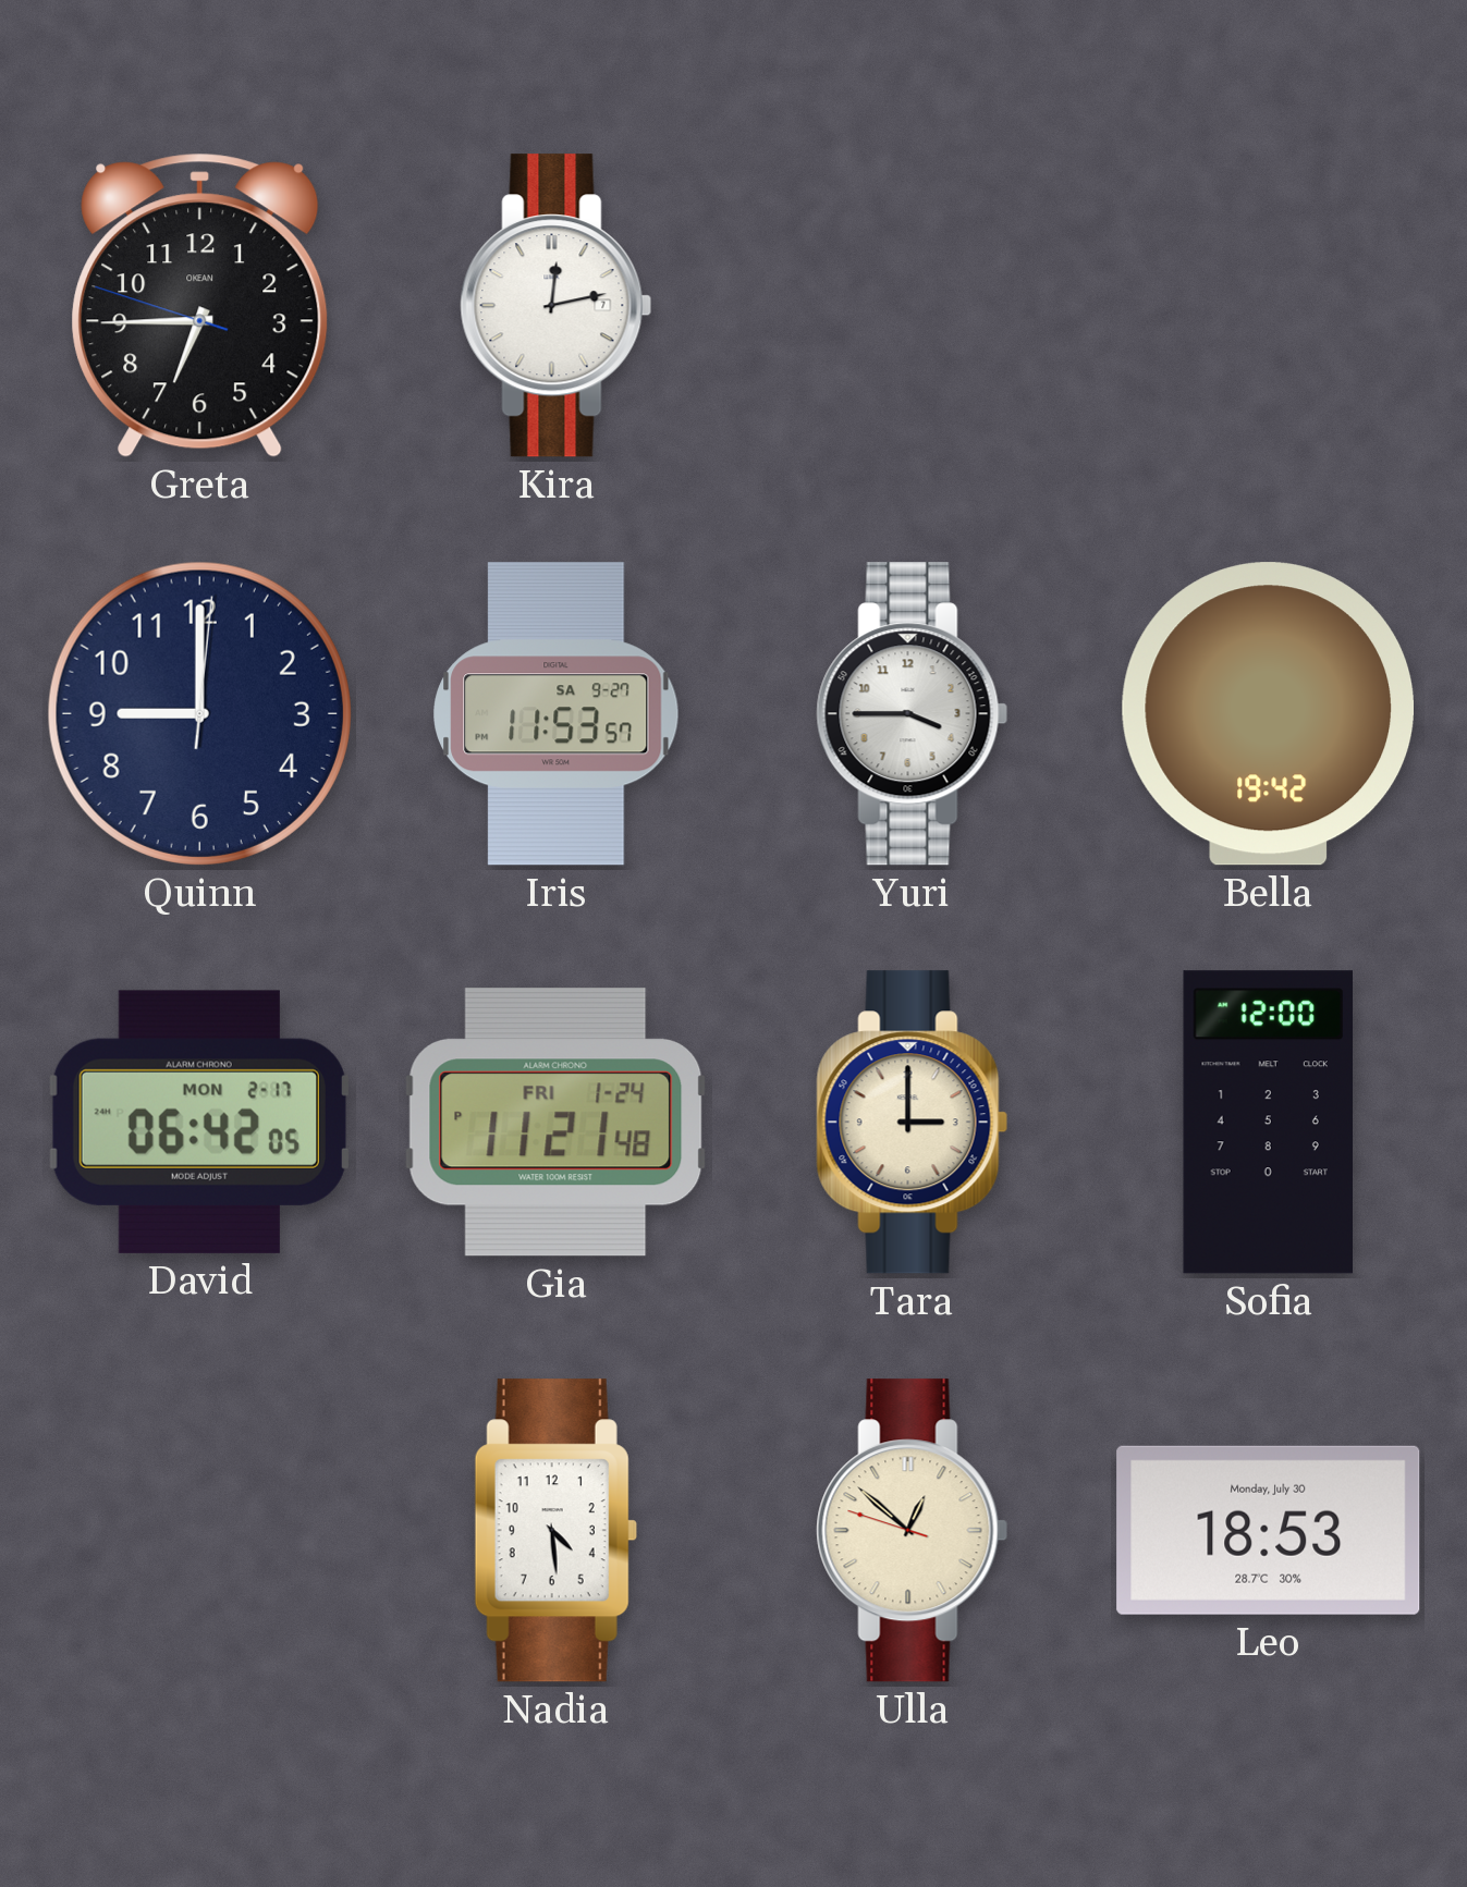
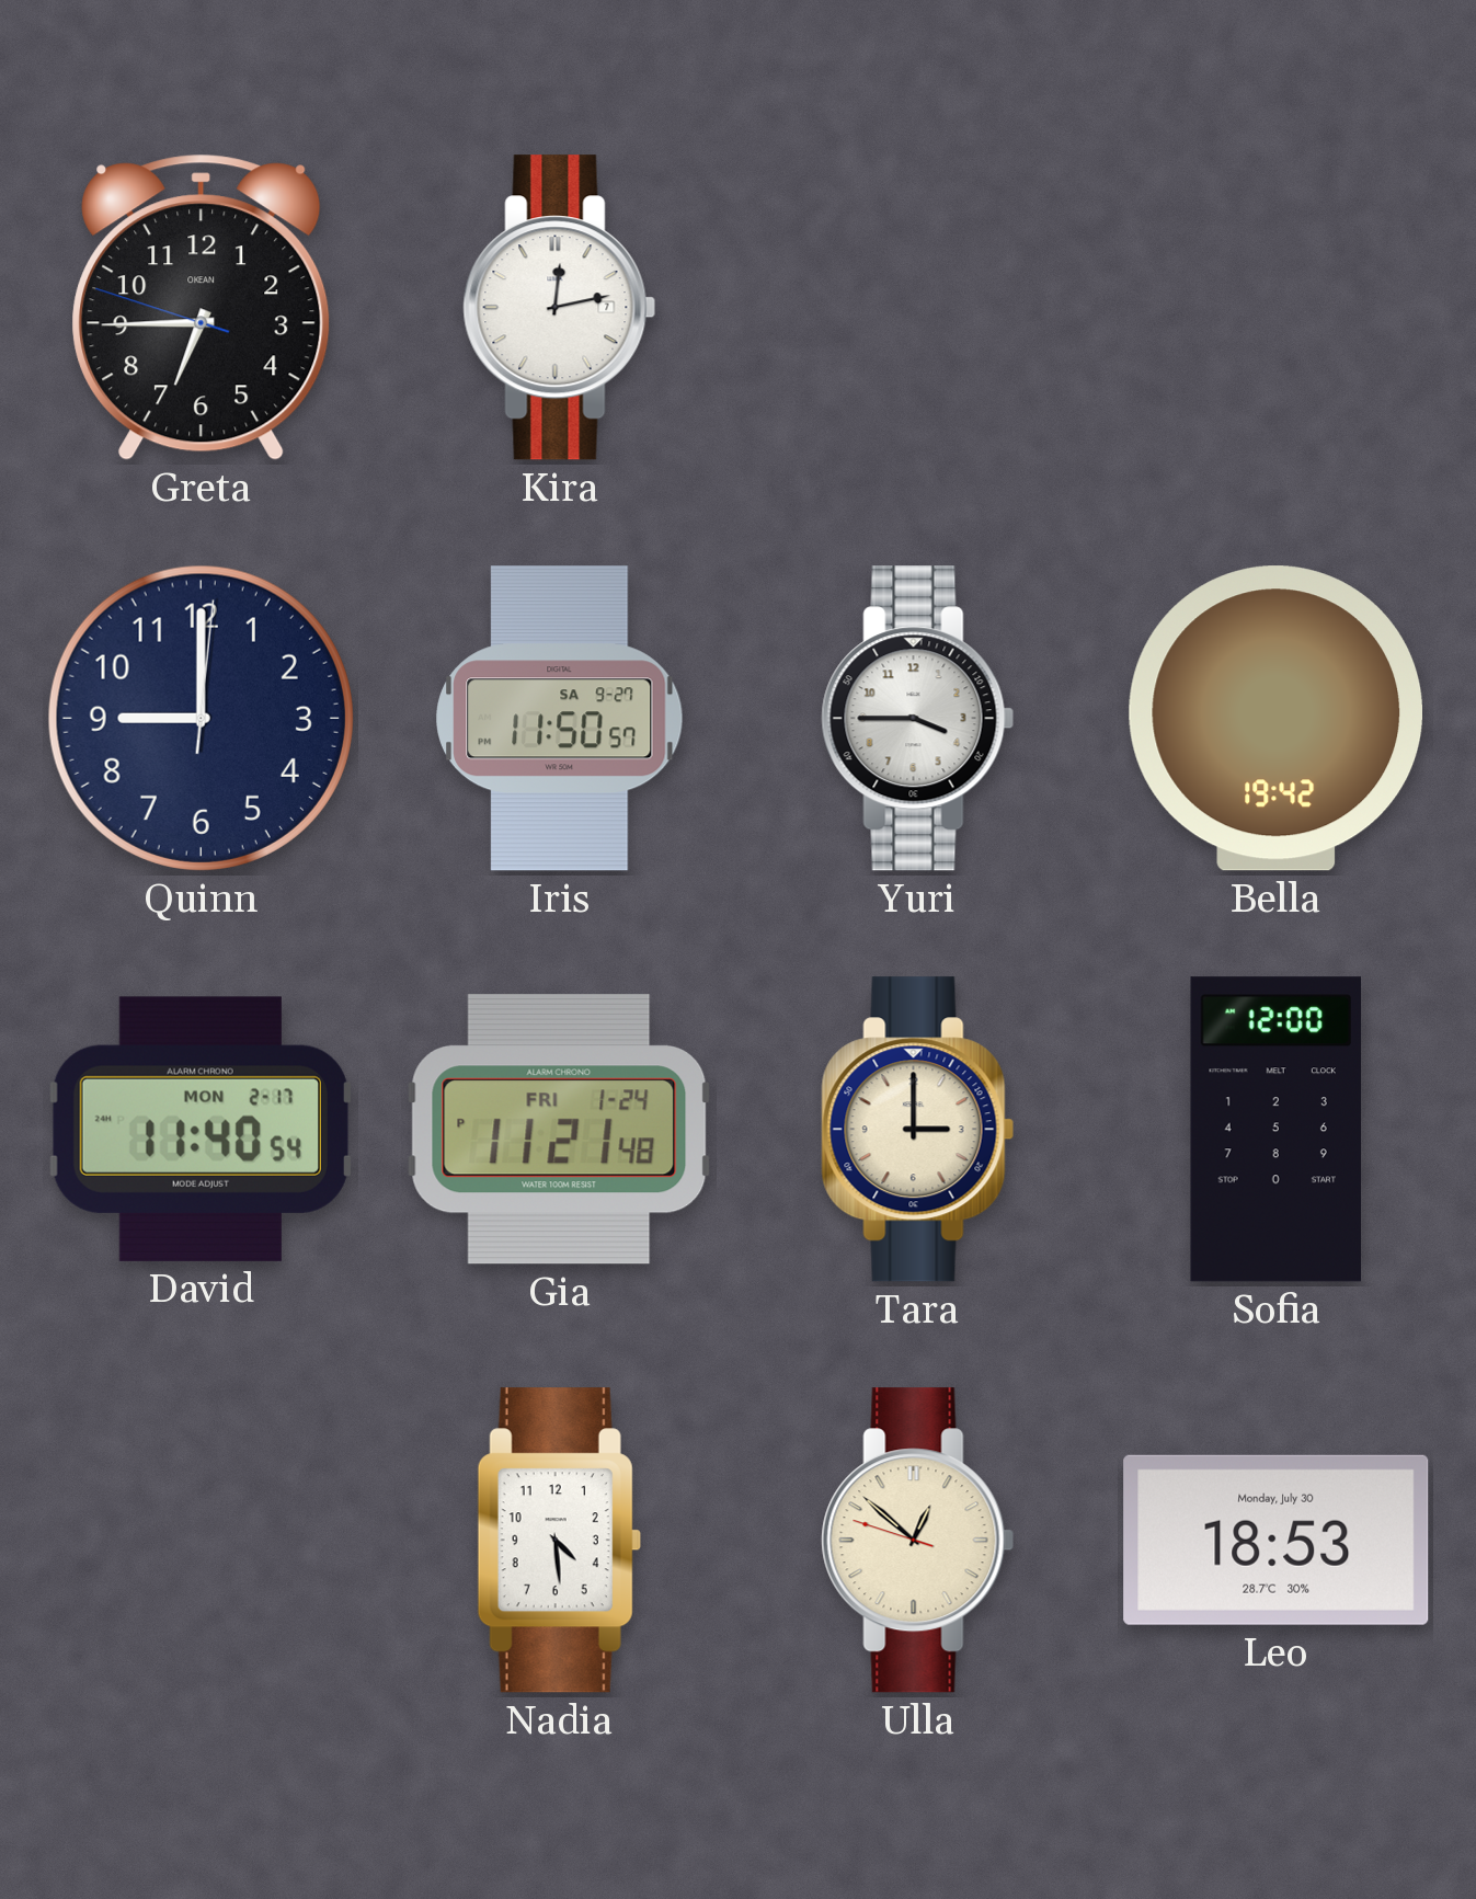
Iris: 11:53 -> 11:50
David: 06:42 -> 11:40
